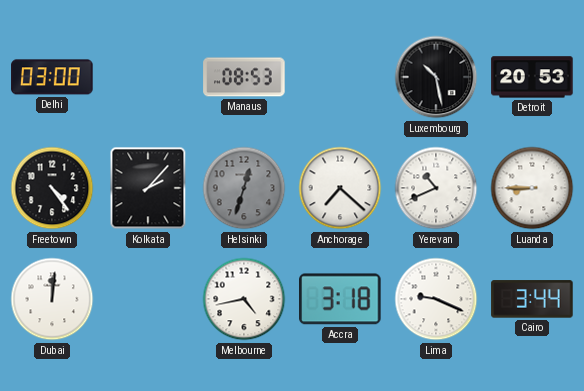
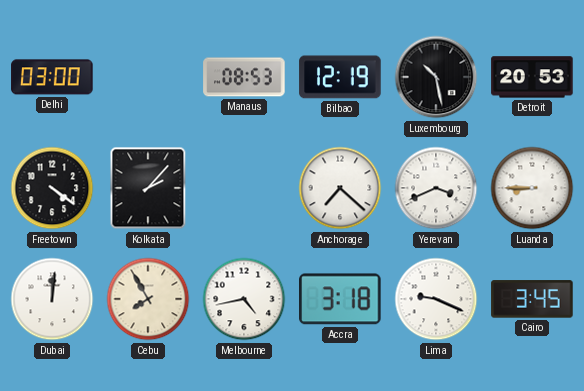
Bilbao: none -> 12:19
Freetown: 4:24 -> 4:21
Helsinki: 12:33 -> none
Yerevan: 10:41 -> 3:41
Cebu: none -> 7:55
Cairo: 3:44 -> 3:45
